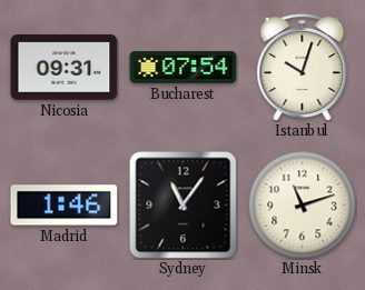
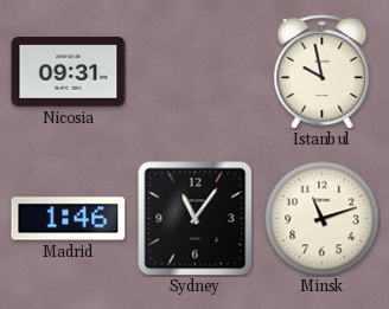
Bucharest: 07:54 -> none
Istanbul: 10:03 -> 9:58
